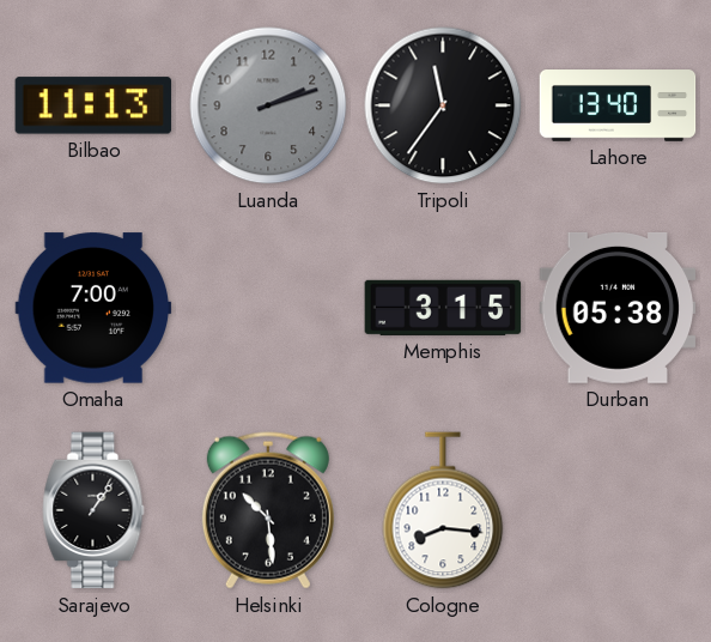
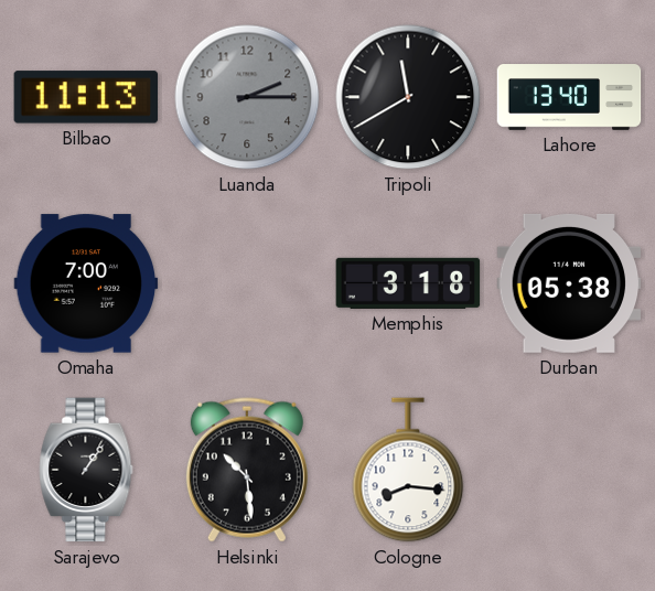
Luanda: 2:12 -> 2:15
Tripoli: 11:36 -> 11:40
Memphis: 3:15 -> 3:18
